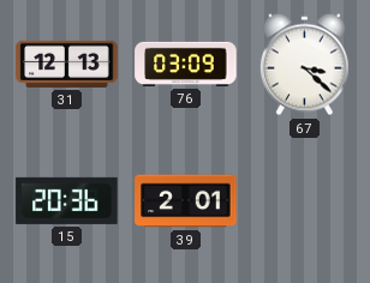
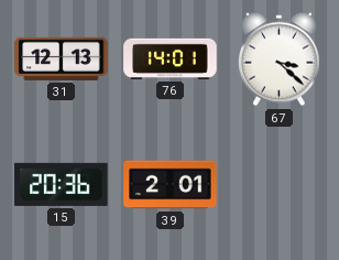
76: 03:09 -> 14:01
